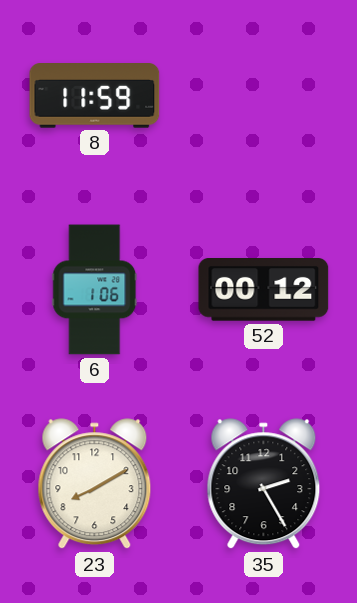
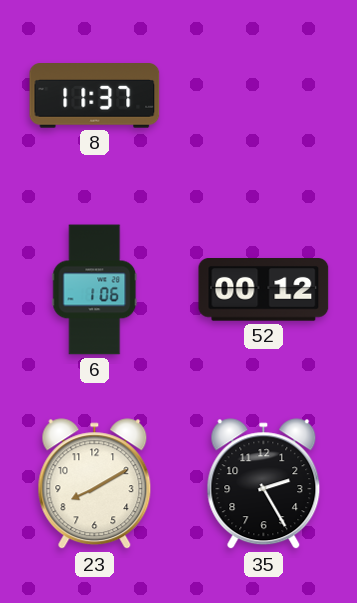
8: 11:59 -> 11:37
